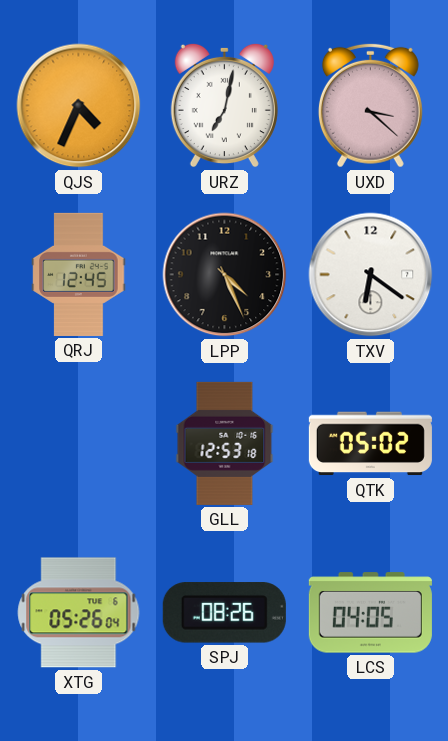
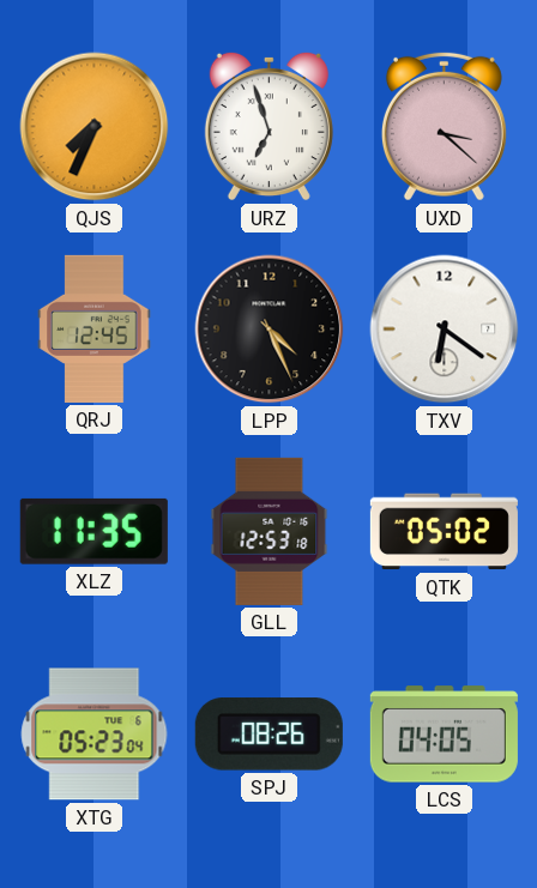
QJS: 4:34 -> 7:34
URZ: 7:02 -> 6:57
XLZ: none -> 11:35
XTG: 05:26 -> 05:23
